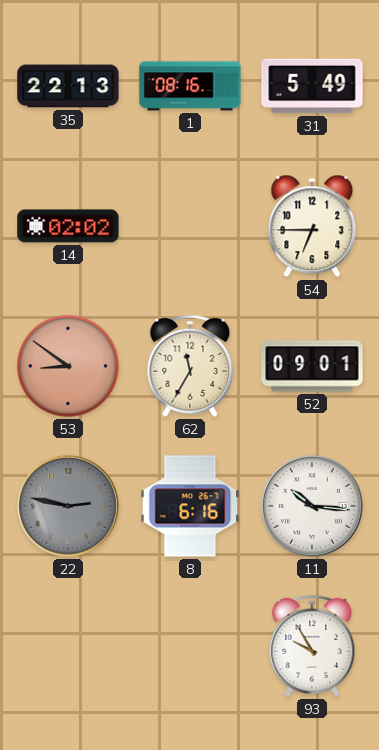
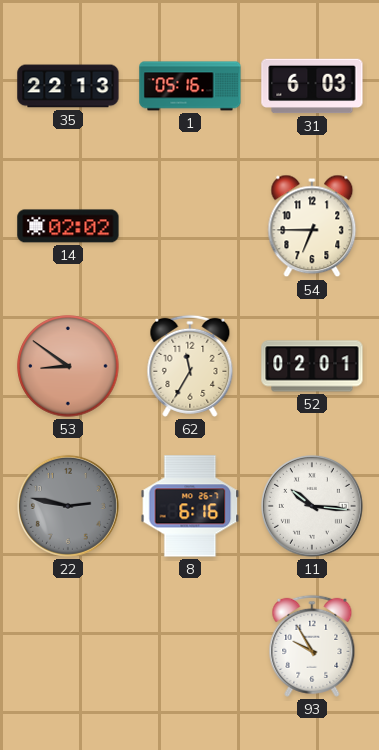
1: 08:16 -> 05:16
31: 5:49 -> 6:03
52: 09:01 -> 02:01
